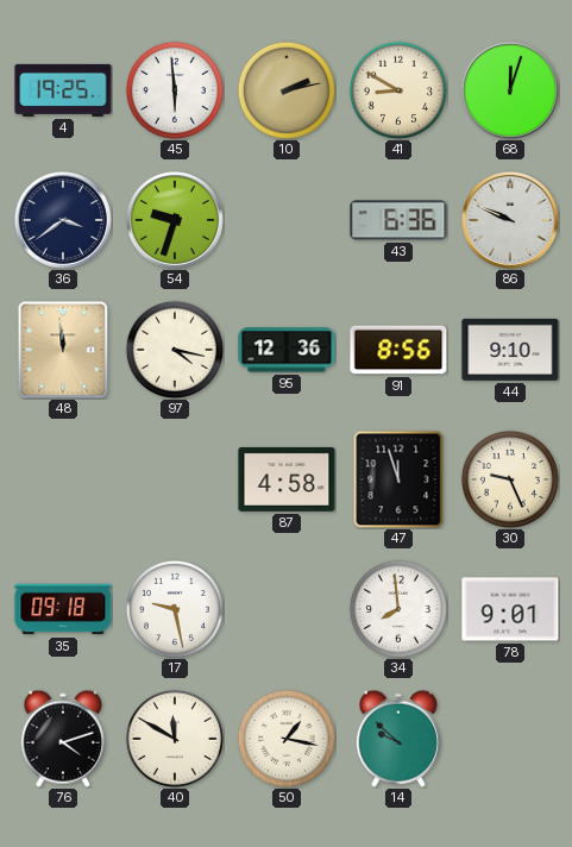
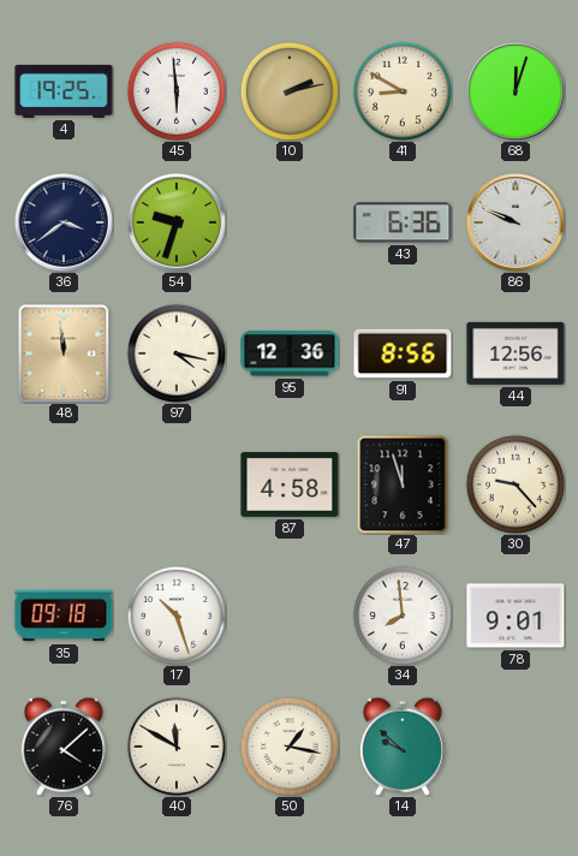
44: 9:10 -> 12:56
30: 9:26 -> 9:23
17: 9:28 -> 10:27
76: 4:12 -> 4:08
